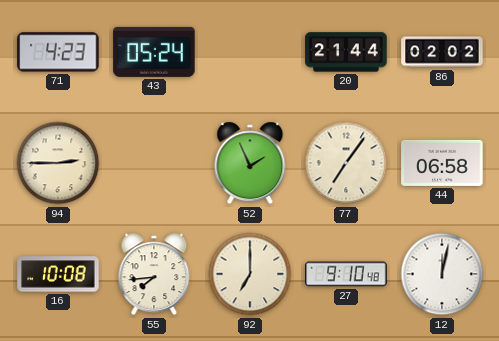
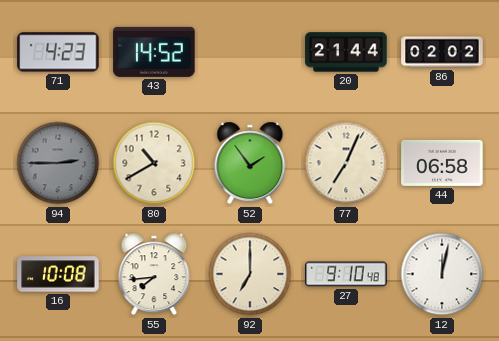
43: 05:24 -> 14:52
94 dial: cream -> grey
80: none -> 10:40
52: 1:56 -> 1:54
77: 7:06 -> 7:04
